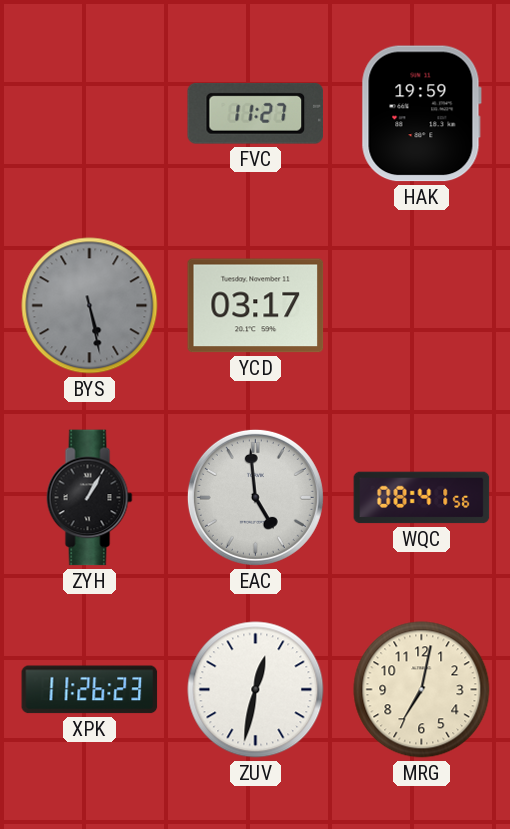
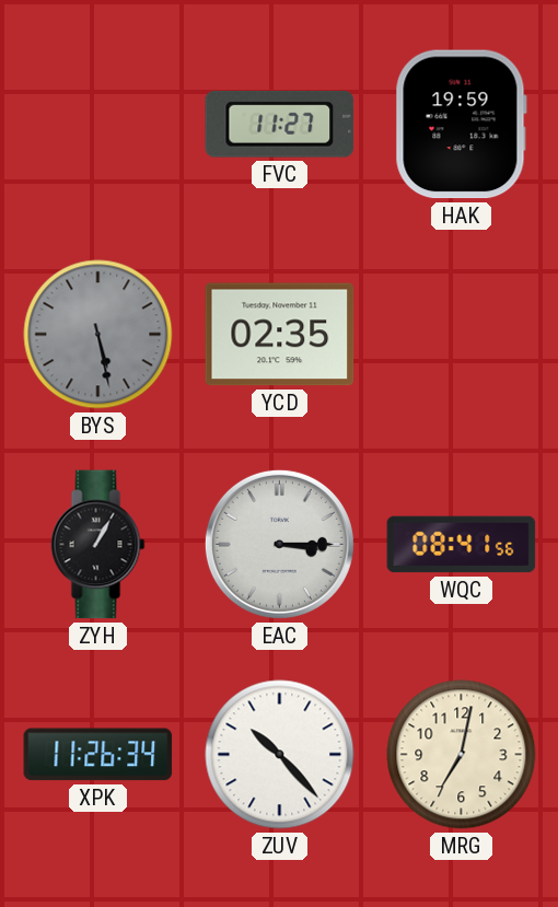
YCD: 03:17 -> 02:35
EAC: 4:59 -> 3:15
XPK: 11:26:23 -> 11:26:34
ZUV: 12:32 -> 10:23
